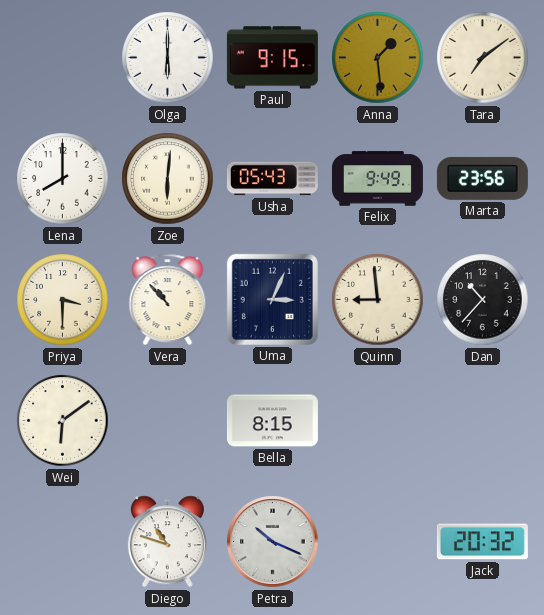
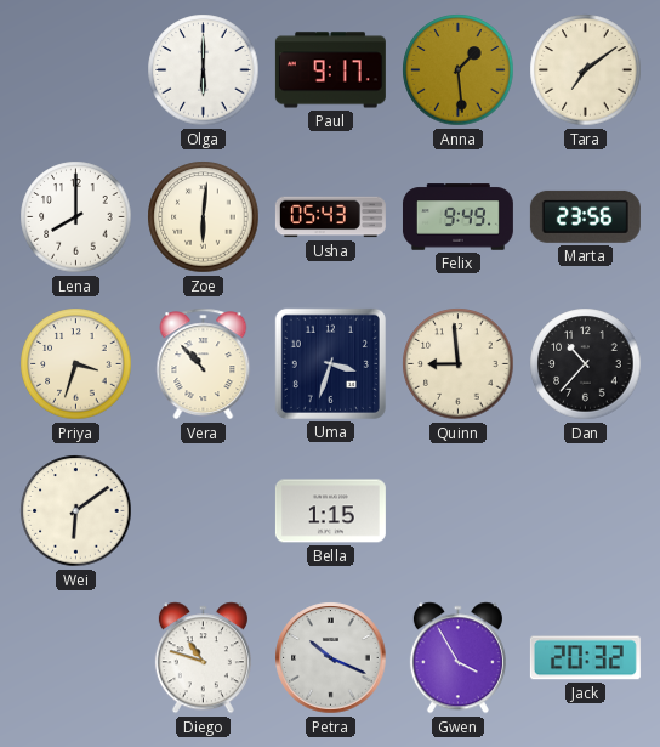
Paul: 9:15 -> 9:17
Priya: 3:30 -> 3:33
Uma: 3:04 -> 3:33
Bella: 8:15 -> 1:15
Gwen: none -> 3:55
